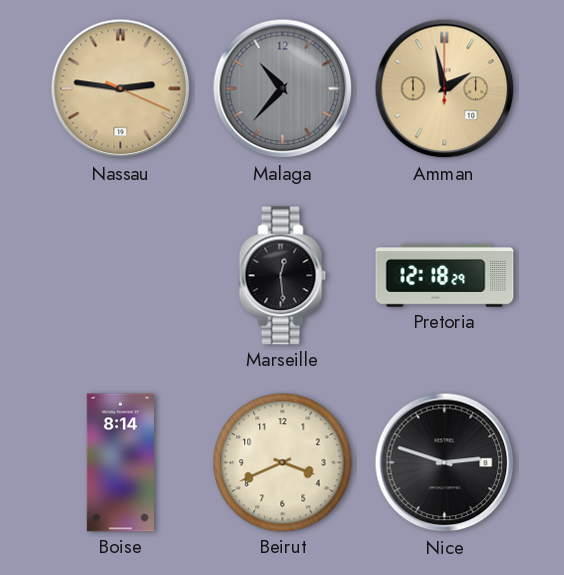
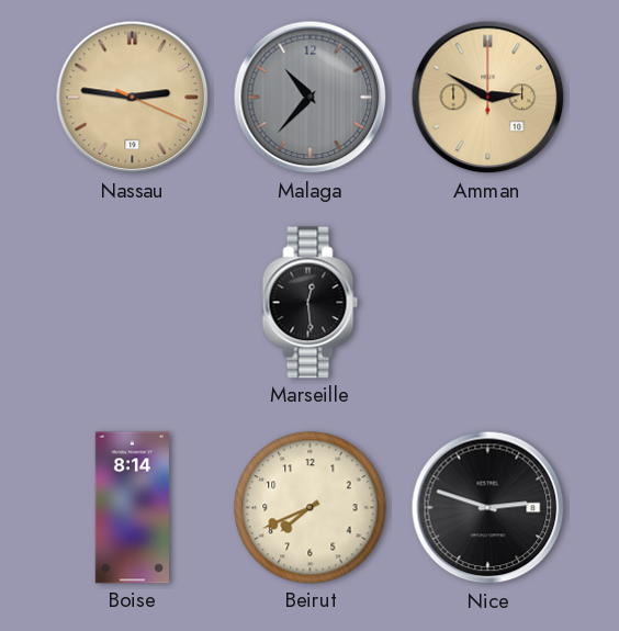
Amman: 1:58 -> 2:50
Pretoria: 12:18 -> none
Beirut: 3:41 -> 7:41
